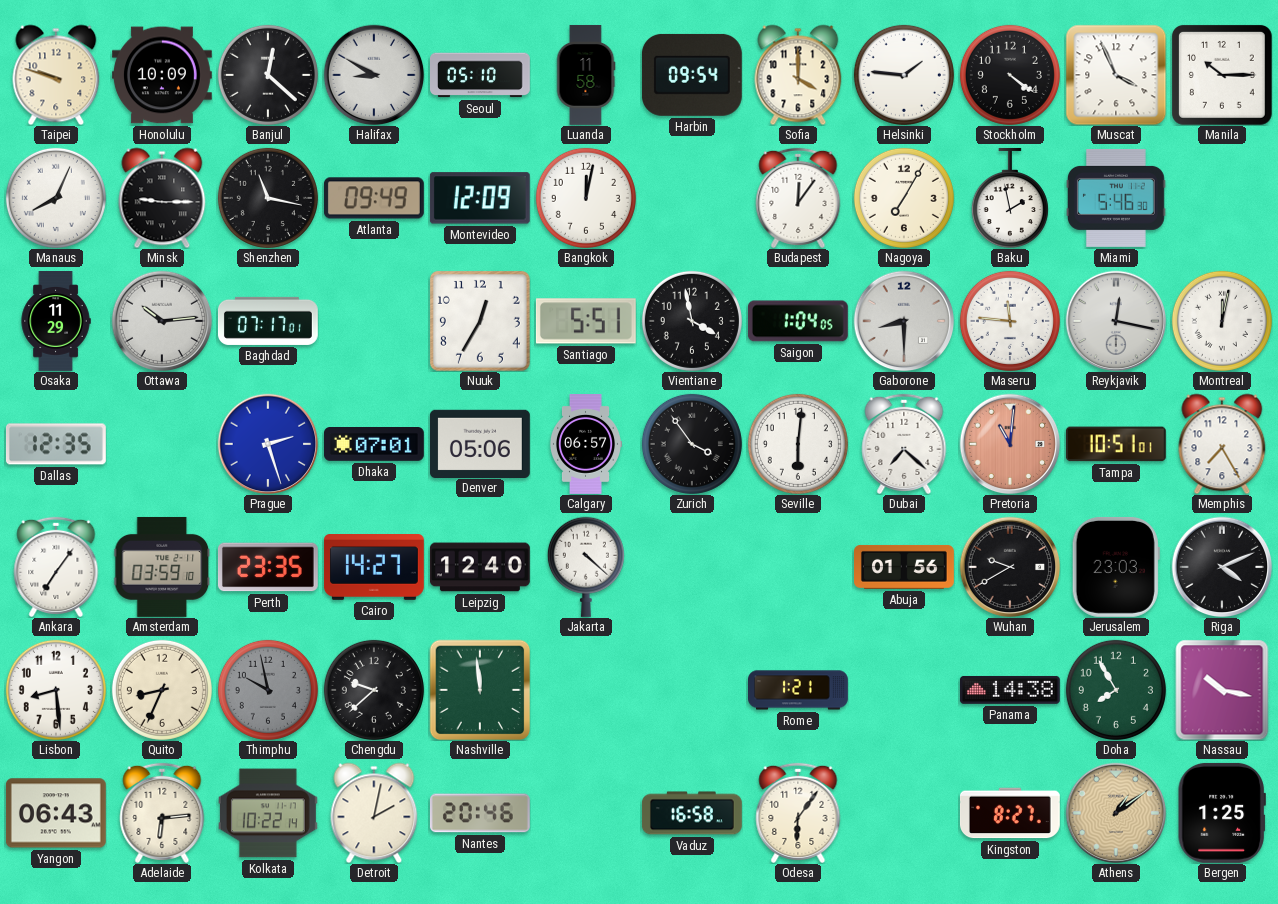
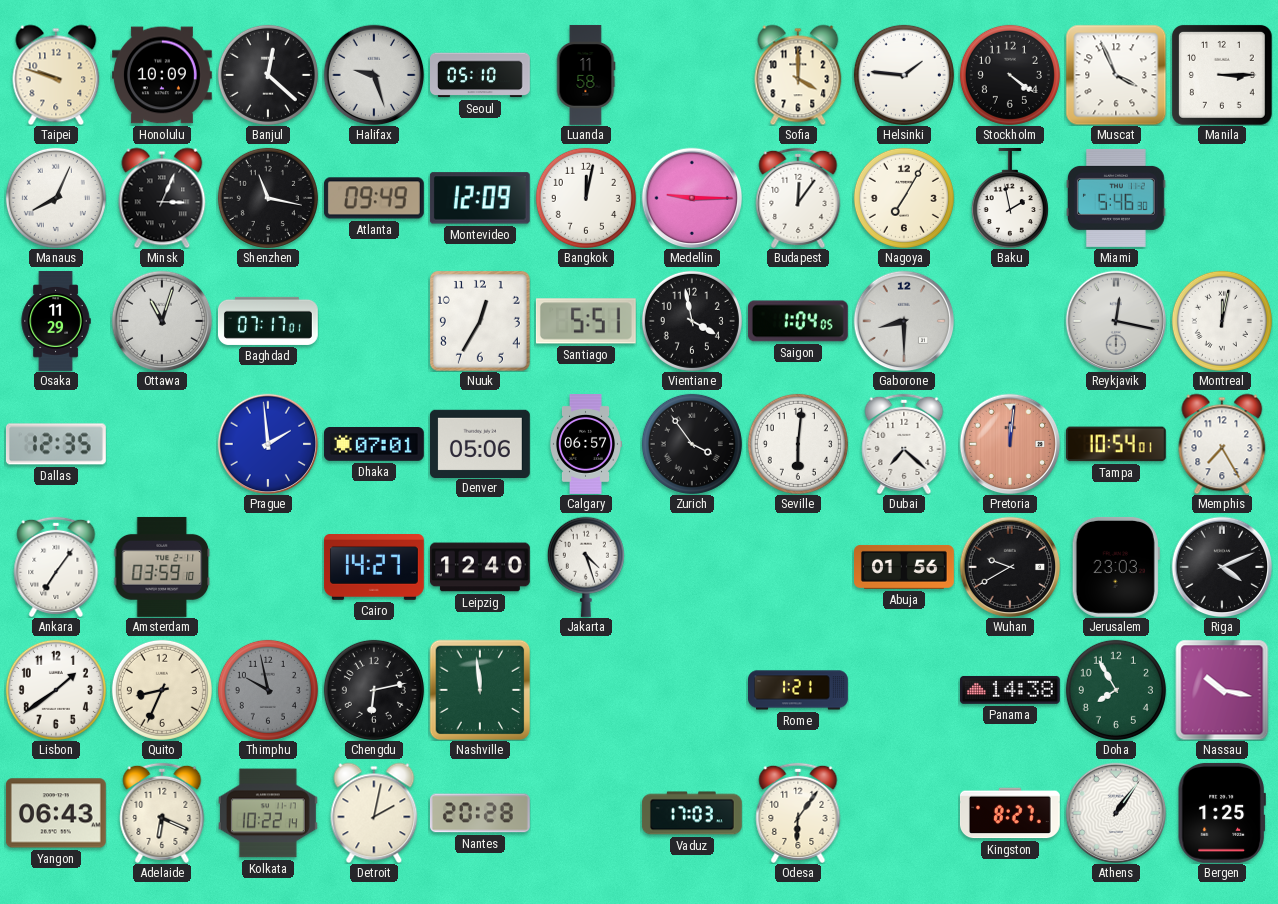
Halifax: 8:50 -> 9:27
Harbin: 09:54 -> none
Manila: 10:15 -> 3:15
Minsk: 9:15 -> 3:04
Medellin: none -> 9:15
Ottawa: 10:14 -> 11:03
Maseru: 11:46 -> none
Prague: 2:27 -> 1:59
Pretoria: 11:01 -> 12:01
Tampa: 10:51 -> 10:54
Perth: 23:35 -> none
Jakarta: 4:22 -> 4:27
Lisbon: 8:29 -> 1:39
Chengdu: 9:38 -> 6:13
Adelaide: 6:14 -> 6:19
Nantes: 20:46 -> 20:28
Vaduz: 16:58 -> 17:03
Athens: 1:09 -> 1:06
Athens dial: champagne -> white
